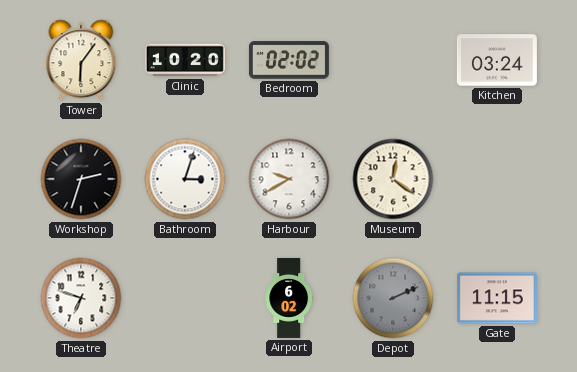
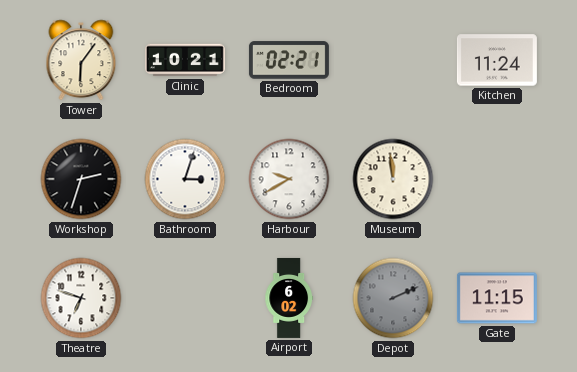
Clinic: 10:20 -> 10:21
Bedroom: 02:02 -> 02:21
Kitchen: 03:24 -> 11:24
Museum: 12:21 -> 11:59
